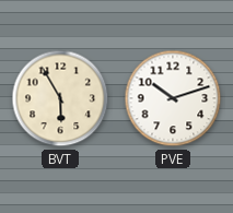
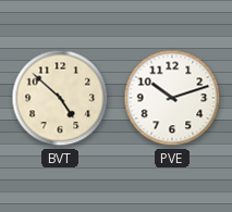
BVT: 5:55 -> 4:52
